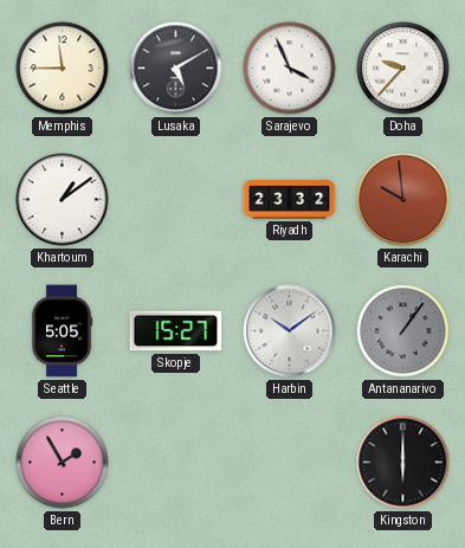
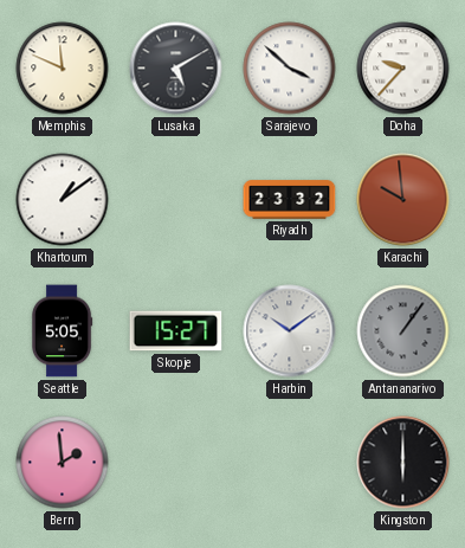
Memphis: 11:45 -> 11:49
Sarajevo: 3:56 -> 3:52
Bern: 1:55 -> 1:59
